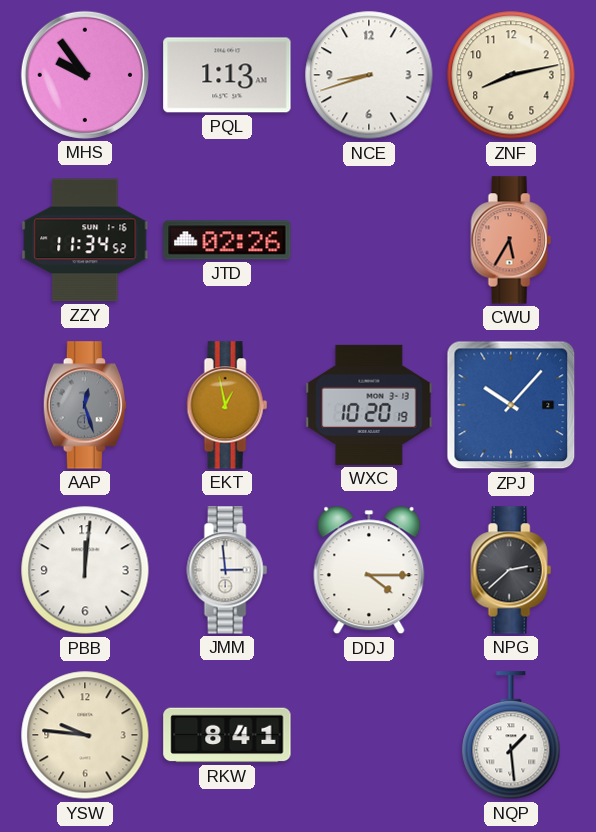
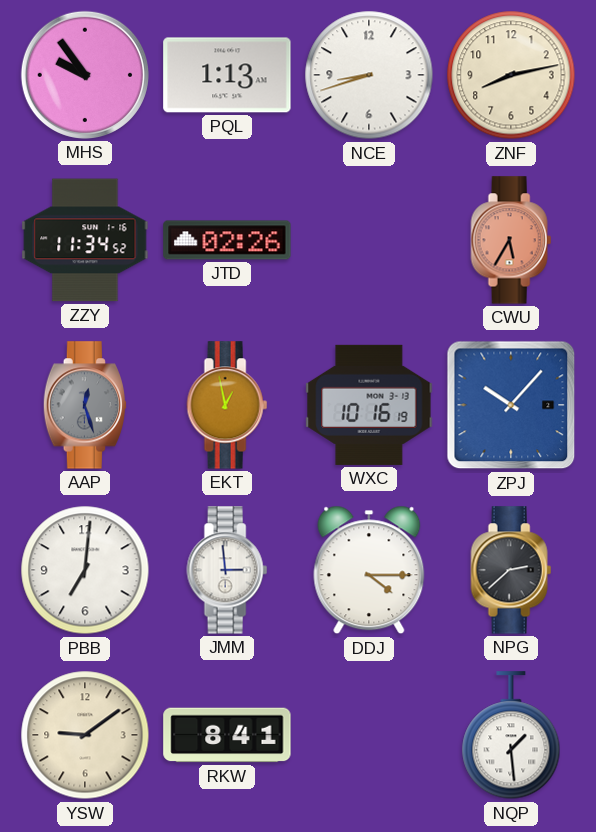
WXC: 10:20 -> 10:16
PBB: 12:01 -> 7:01
YSW: 9:46 -> 9:09
